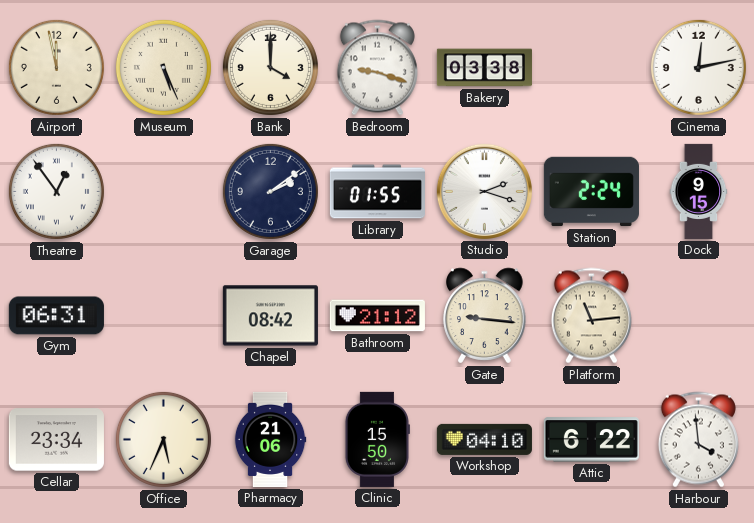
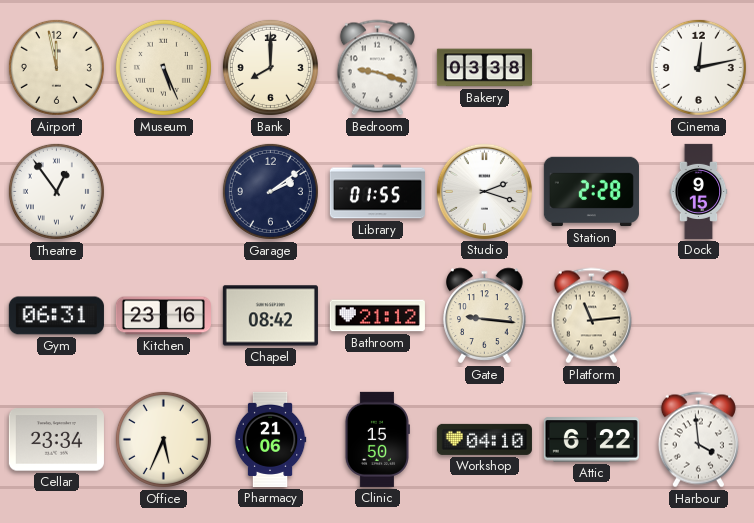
Bank: 4:00 -> 8:00
Station: 2:24 -> 2:28
Kitchen: none -> 23:16
